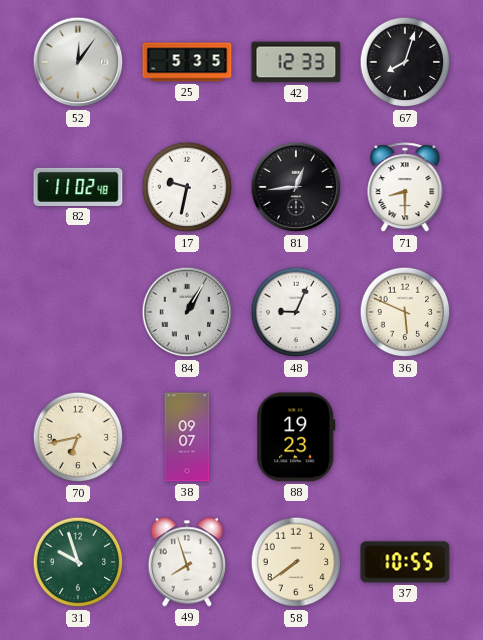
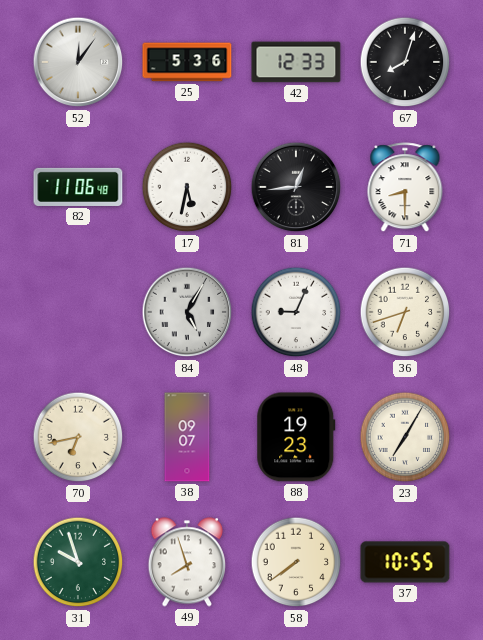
25: 5:35 -> 5:36
82: 11:02 -> 11:06
17: 9:32 -> 5:32
84: 1:05 -> 5:05
36: 5:49 -> 6:42
23: none -> 7:05
